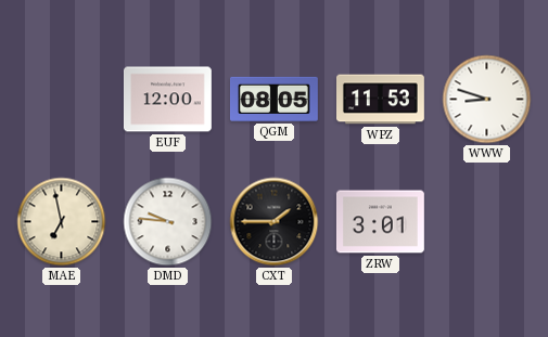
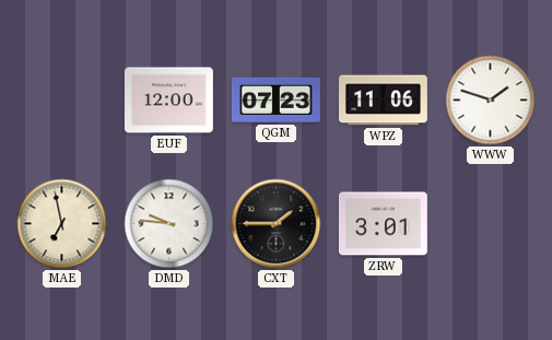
QGM: 08:05 -> 07:23
WPZ: 11:53 -> 11:06
WWW: 8:48 -> 1:48
